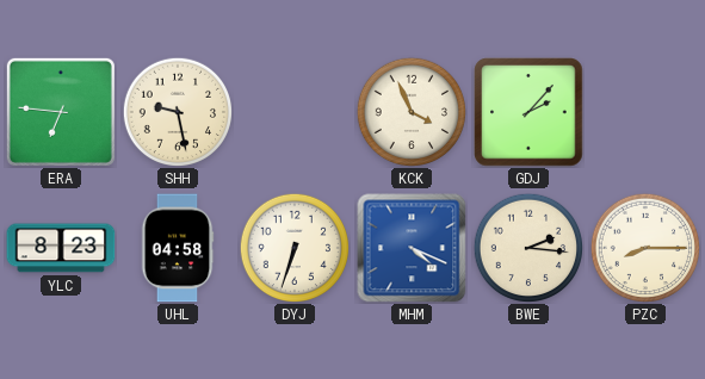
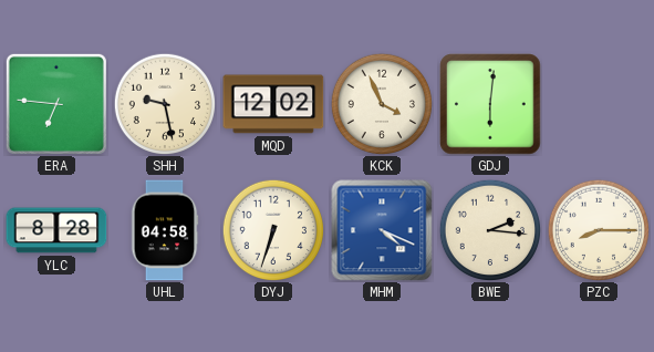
MQD: none -> 12:02
GDJ: 2:07 -> 6:01
YLC: 8:23 -> 8:28
